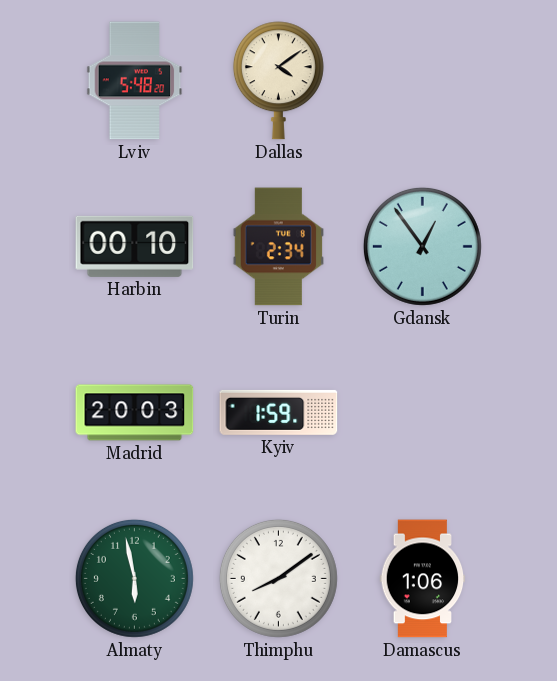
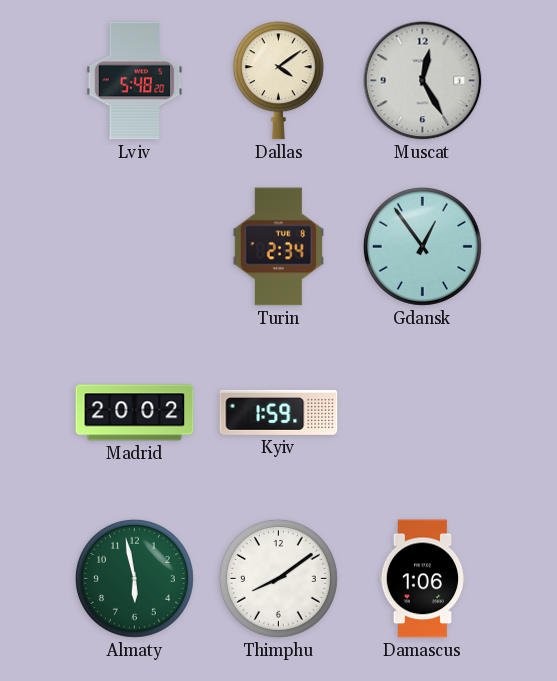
Muscat: none -> 12:25
Harbin: 00:10 -> none
Madrid: 20:03 -> 20:02
